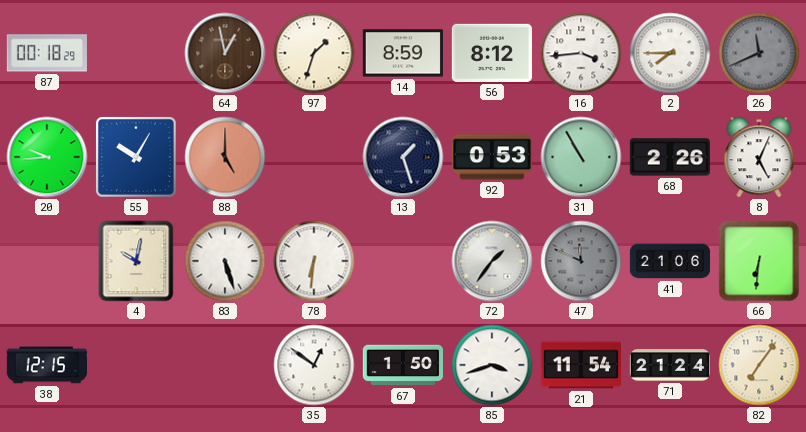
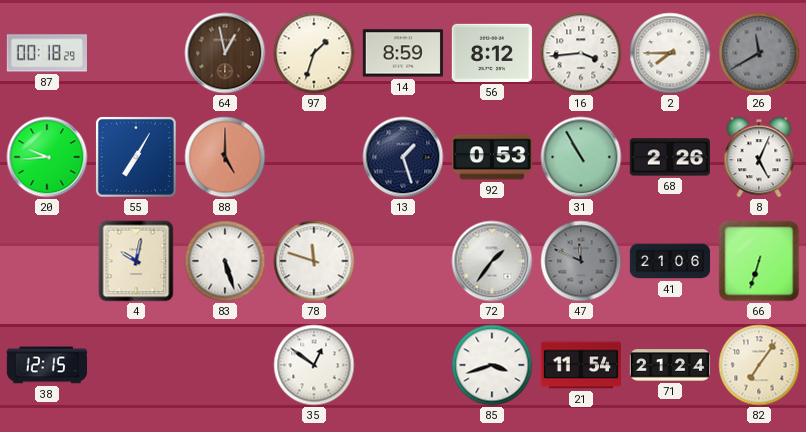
26: 11:41 -> 11:40
55: 10:05 -> 7:05
78: 6:31 -> 11:48
66: 6:31 -> 6:33
67: 1:50 -> none
